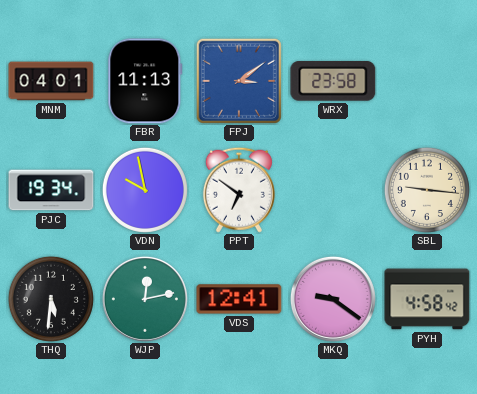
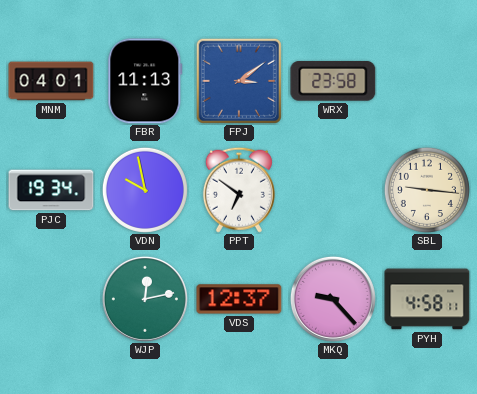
THQ: 5:31 -> none
VDS: 12:41 -> 12:37
MKQ: 9:21 -> 9:23
PYH: 4:58:42 -> 4:58:11
